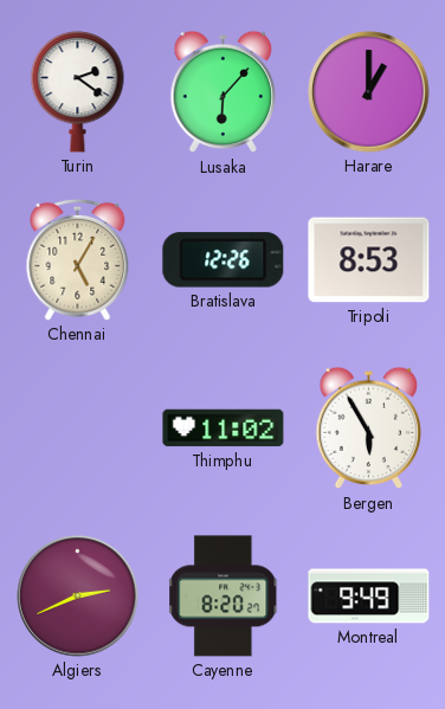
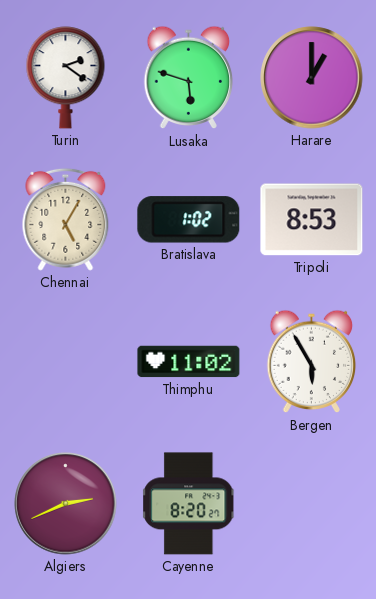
Lusaka: 6:07 -> 5:48
Bratislava: 12:26 -> 1:02
Montreal: 9:49 -> none
